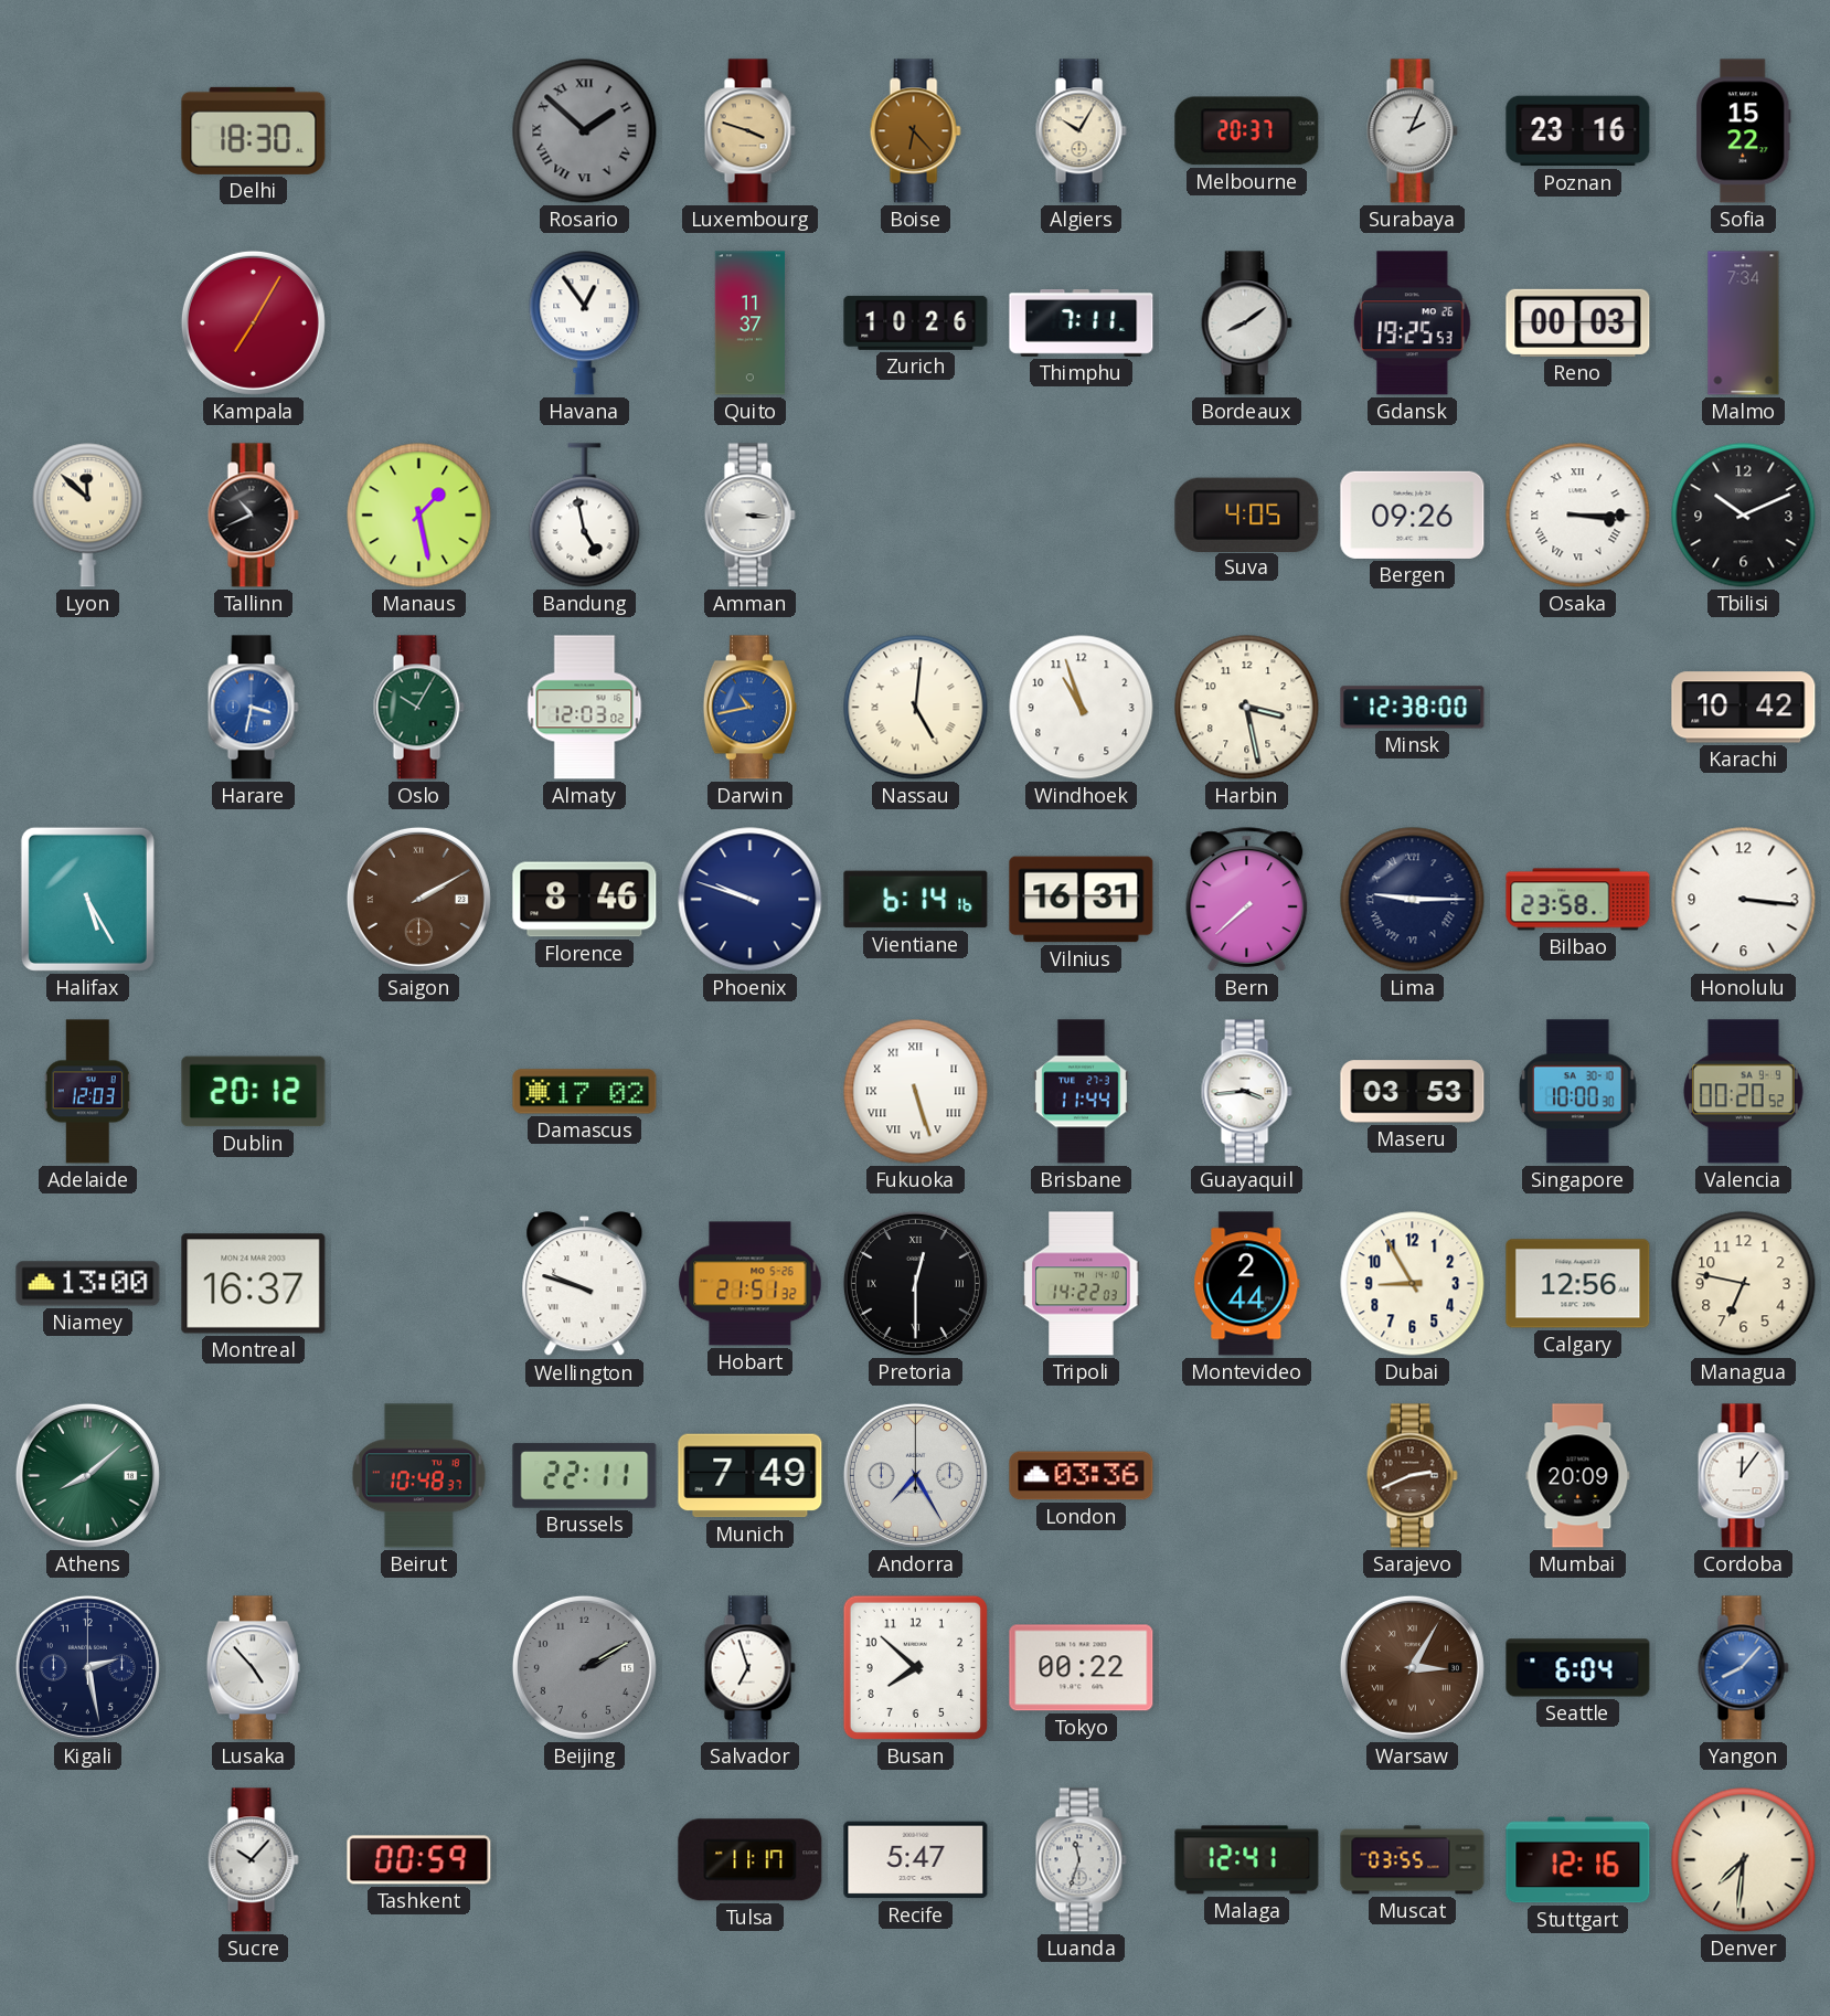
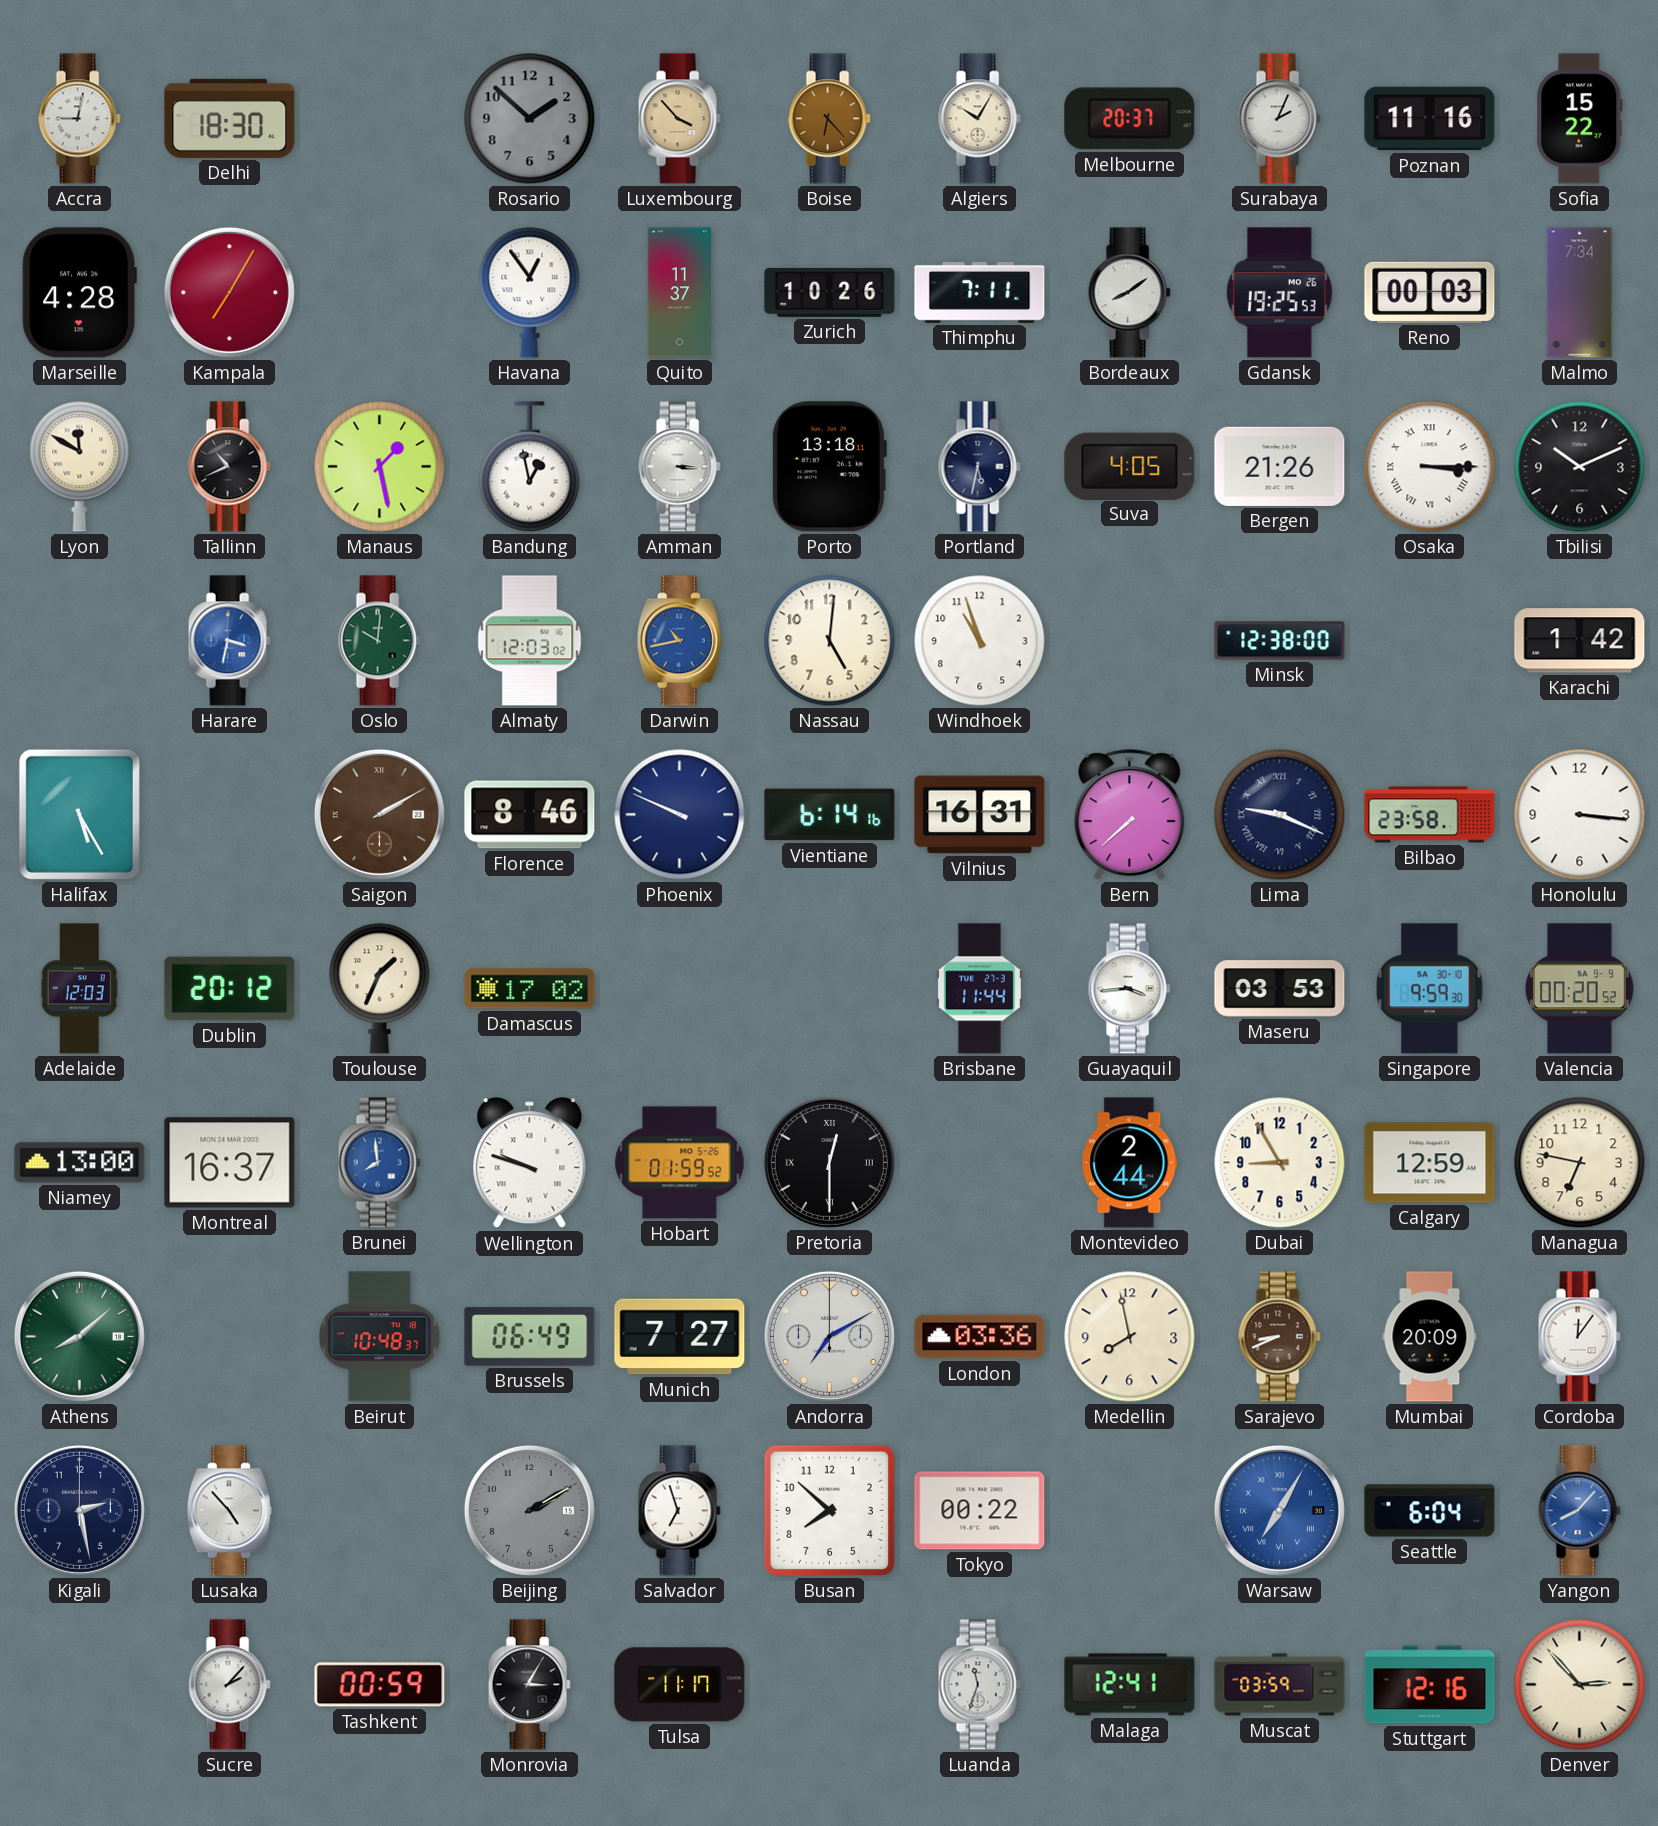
Accra: none -> 9:02
Rosario numerals: Roman -> Arabic
Luxembourg: 3:48 -> 3:53
Poznan: 23:16 -> 11:16
Marseille: none -> 4:28
Lyon: 11:52 -> 11:50
Bandung: 4:58 -> 12:58
Porto: none -> 13:18
Portland: none -> 5:32
Bergen: 09:26 -> 21:26
Oslo: 10:05 -> 10:01
Nassau numerals: Roman -> Arabic
Harbin: 3:28 -> none
Karachi: 10:42 -> 1:42
Phoenix: 9:48 -> 9:49
Lima: 9:15 -> 9:19
Toulouse: none -> 1:34
Fukuoka: 5:27 -> none
Singapore: 10:00 -> 9:59
Brunei: none -> 7:59
Hobart: 21:51 -> 01:59
Tripoli: 14:22 -> none
Calgary: 12:56 -> 12:59
Brussels: 22:11 -> 06:49
Munich: 7:49 -> 7:27
Andorra: 7:25 -> 7:10
Medellin: none -> 7:58
Sarajevo: 2:41 -> 8:41
Warsaw: 3:05 -> 7:05
Warsaw dial: brown -> blue
Sucre: 10:07 -> 2:07
Monrovia: none -> 3:05
Recife: 5:47 -> none
Muscat: 03:55 -> 03:59
Denver: 7:31 -> 2:53
